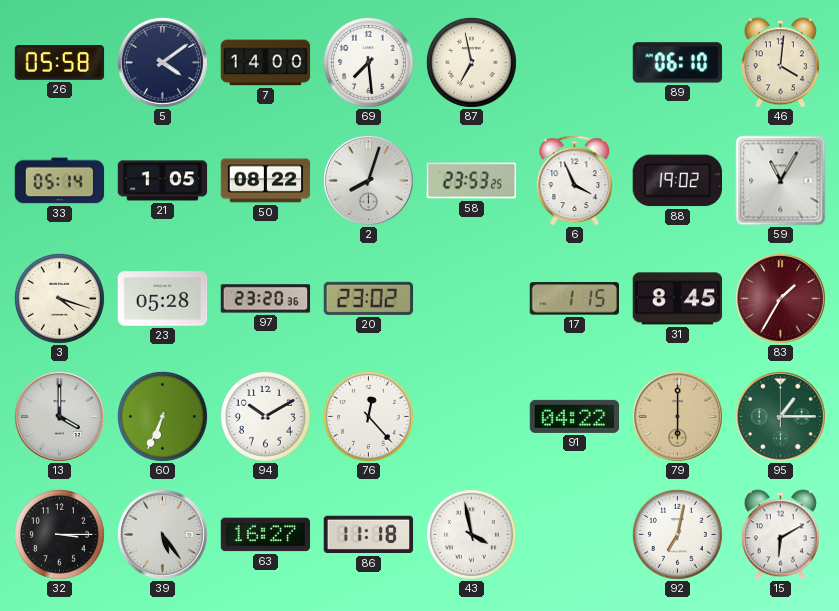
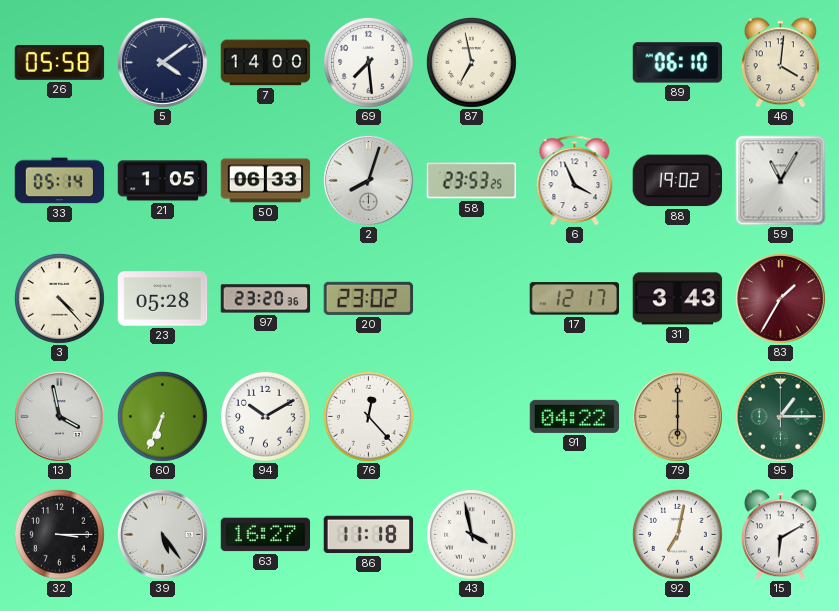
50: 08:22 -> 06:33
3: 4:18 -> 4:23
17: 1:15 -> 12:17
31: 8:45 -> 3:43
13: 4:00 -> 3:58
